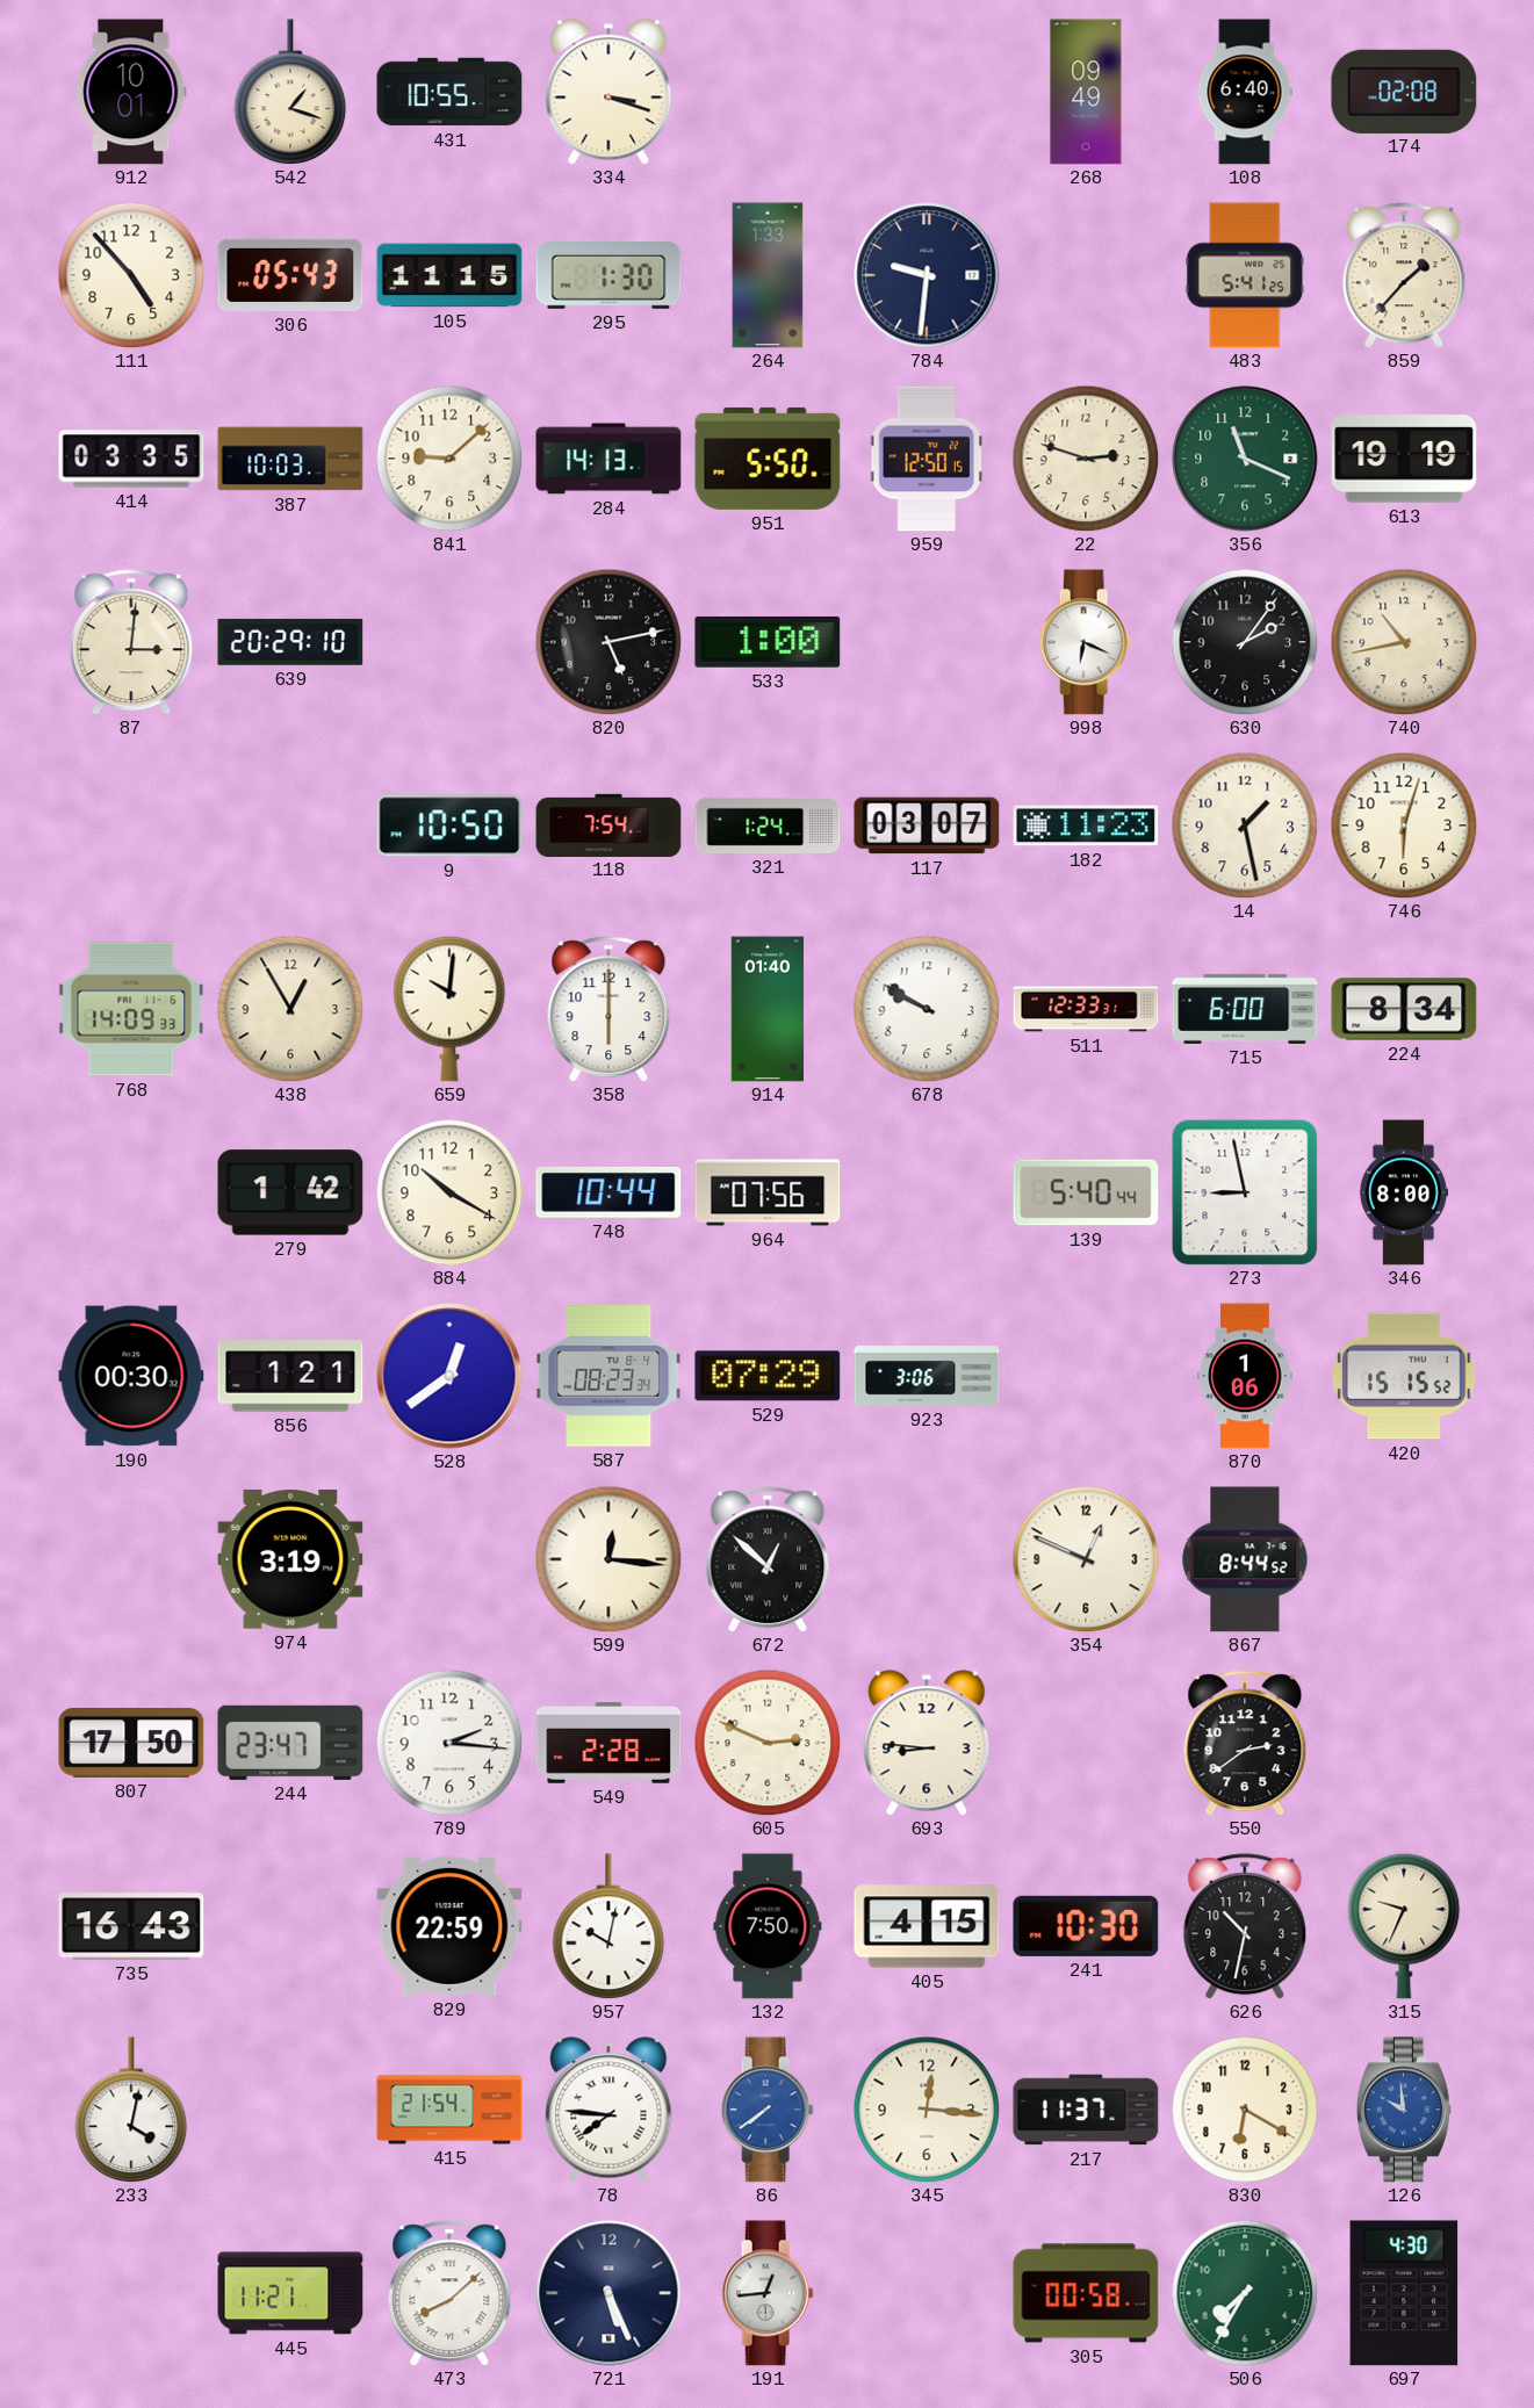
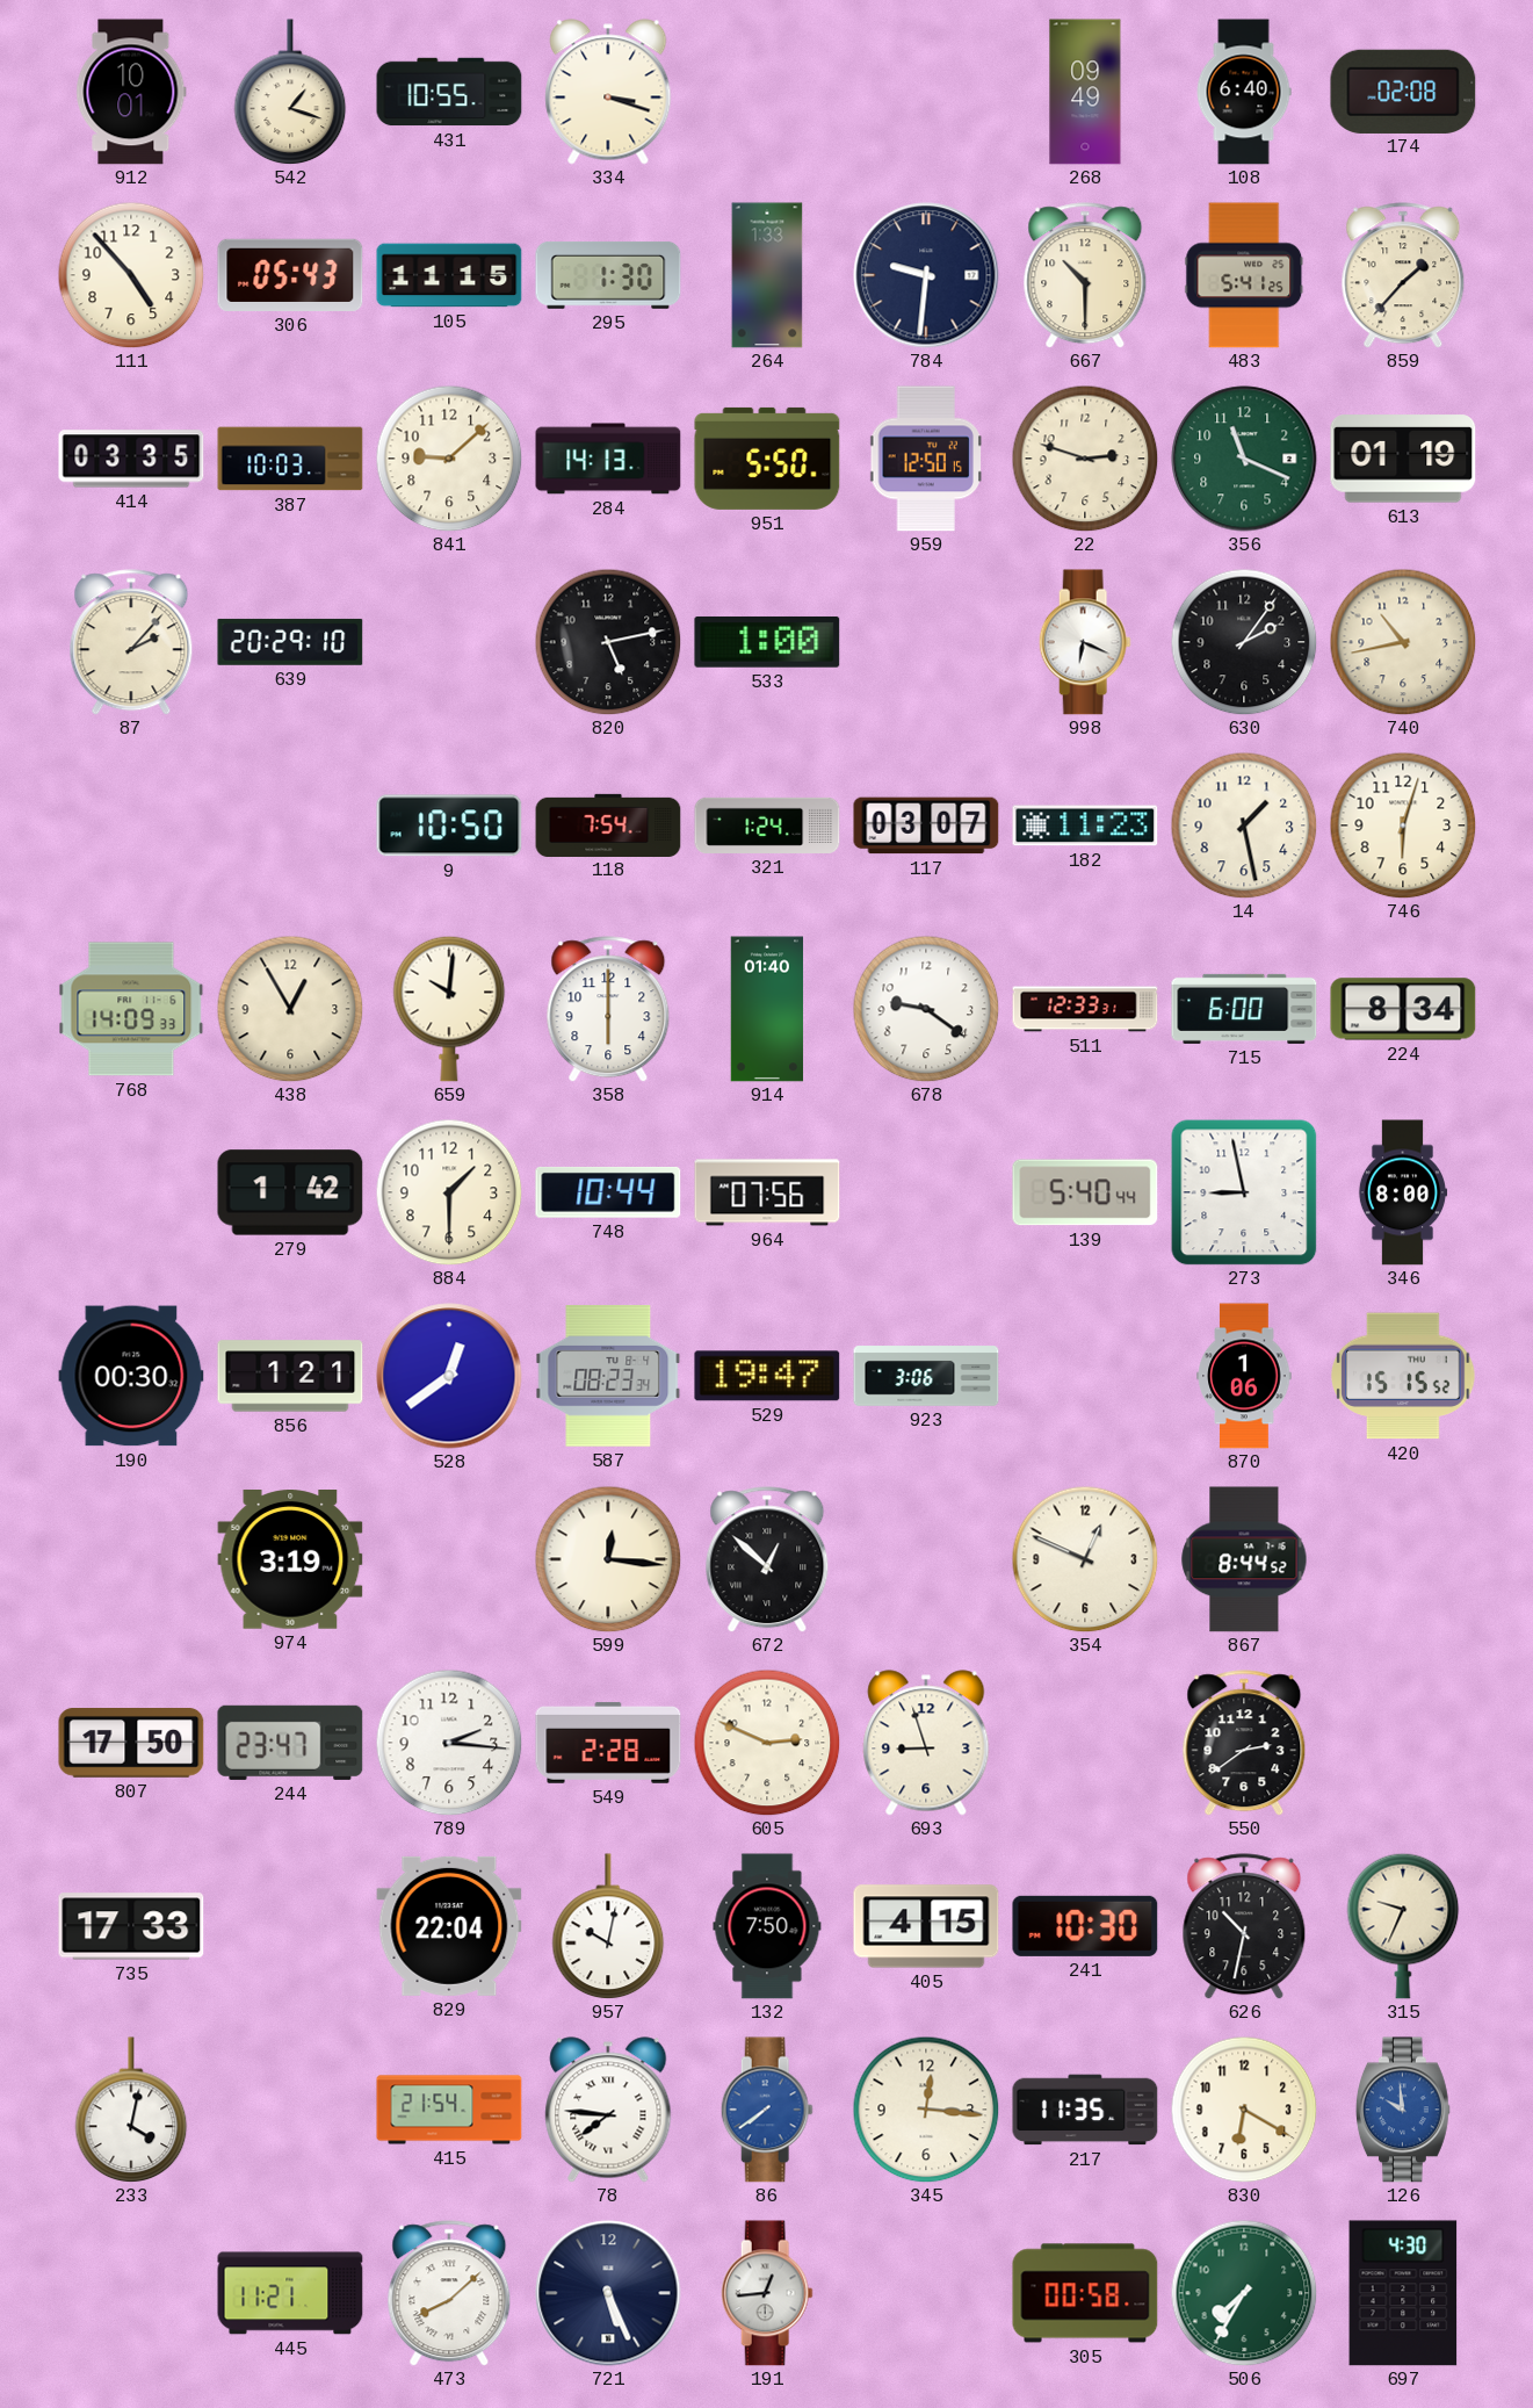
667: none -> 10:30
613: 19:19 -> 01:19
87: 3:01 -> 2:07
678: 9:50 -> 9:21
884: 10:20 -> 1:30
529: 07:29 -> 19:47
693: 8:46 -> 8:57
735: 16:43 -> 17:33
829: 22:59 -> 22:04
217: 11:37 -> 11:35
